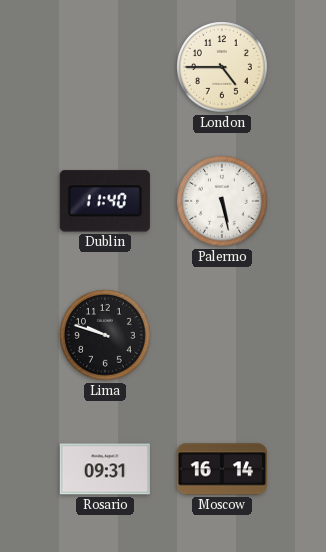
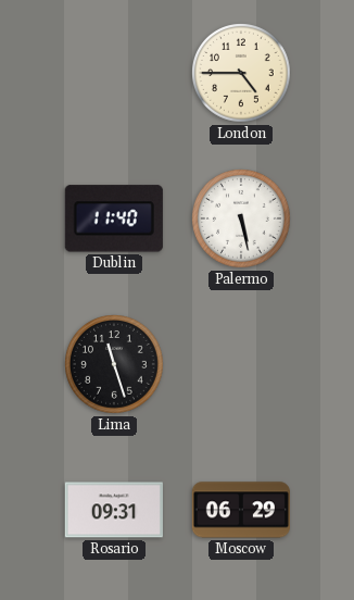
Lima: 9:48 -> 11:27
Moscow: 16:14 -> 06:29
